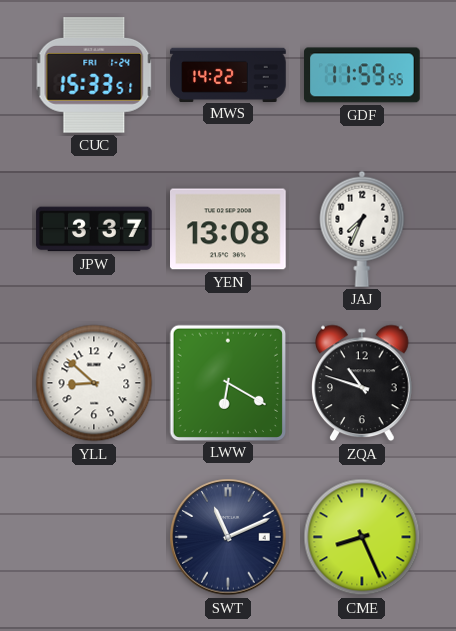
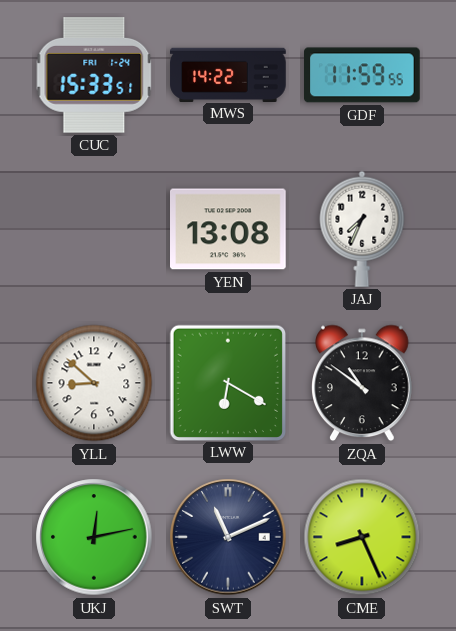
JPW: 3:37 -> none
ZQA: 10:48 -> 10:51
UKJ: none -> 12:13
